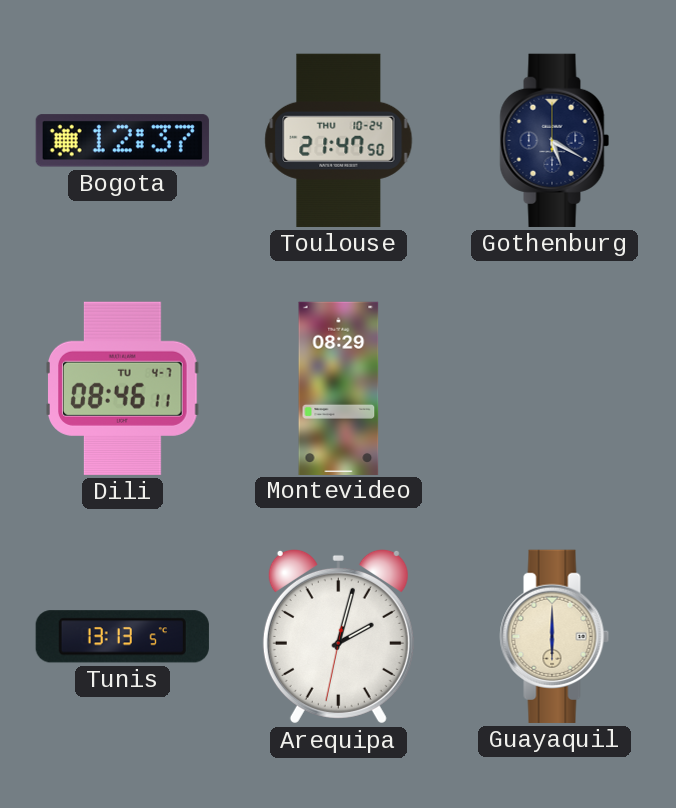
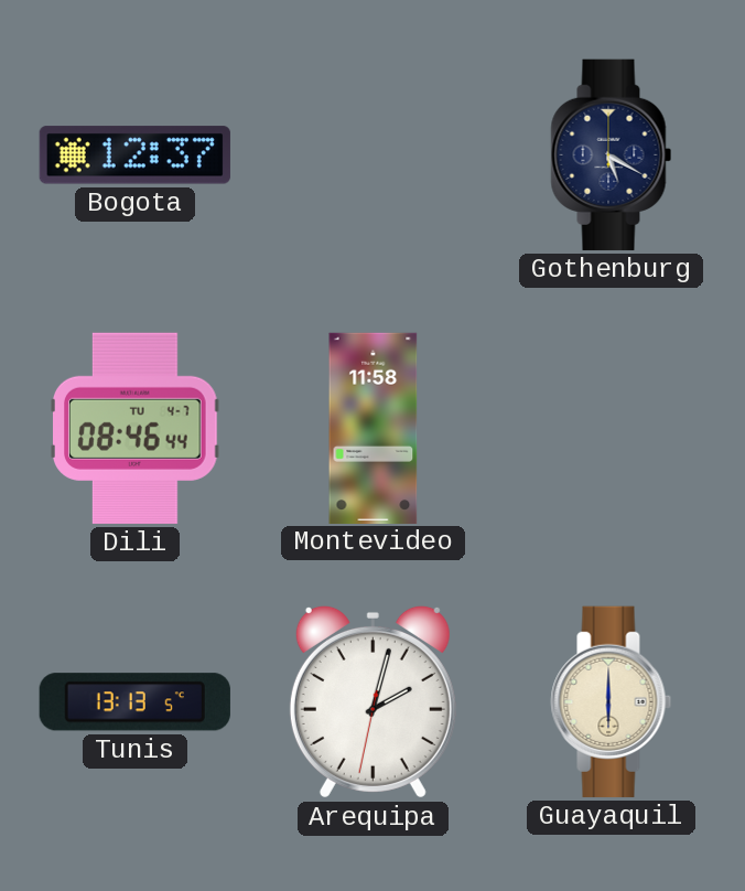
Toulouse: 21:47 -> none
Dili: 08:46:11 -> 08:46:44
Montevideo: 08:29 -> 11:58
